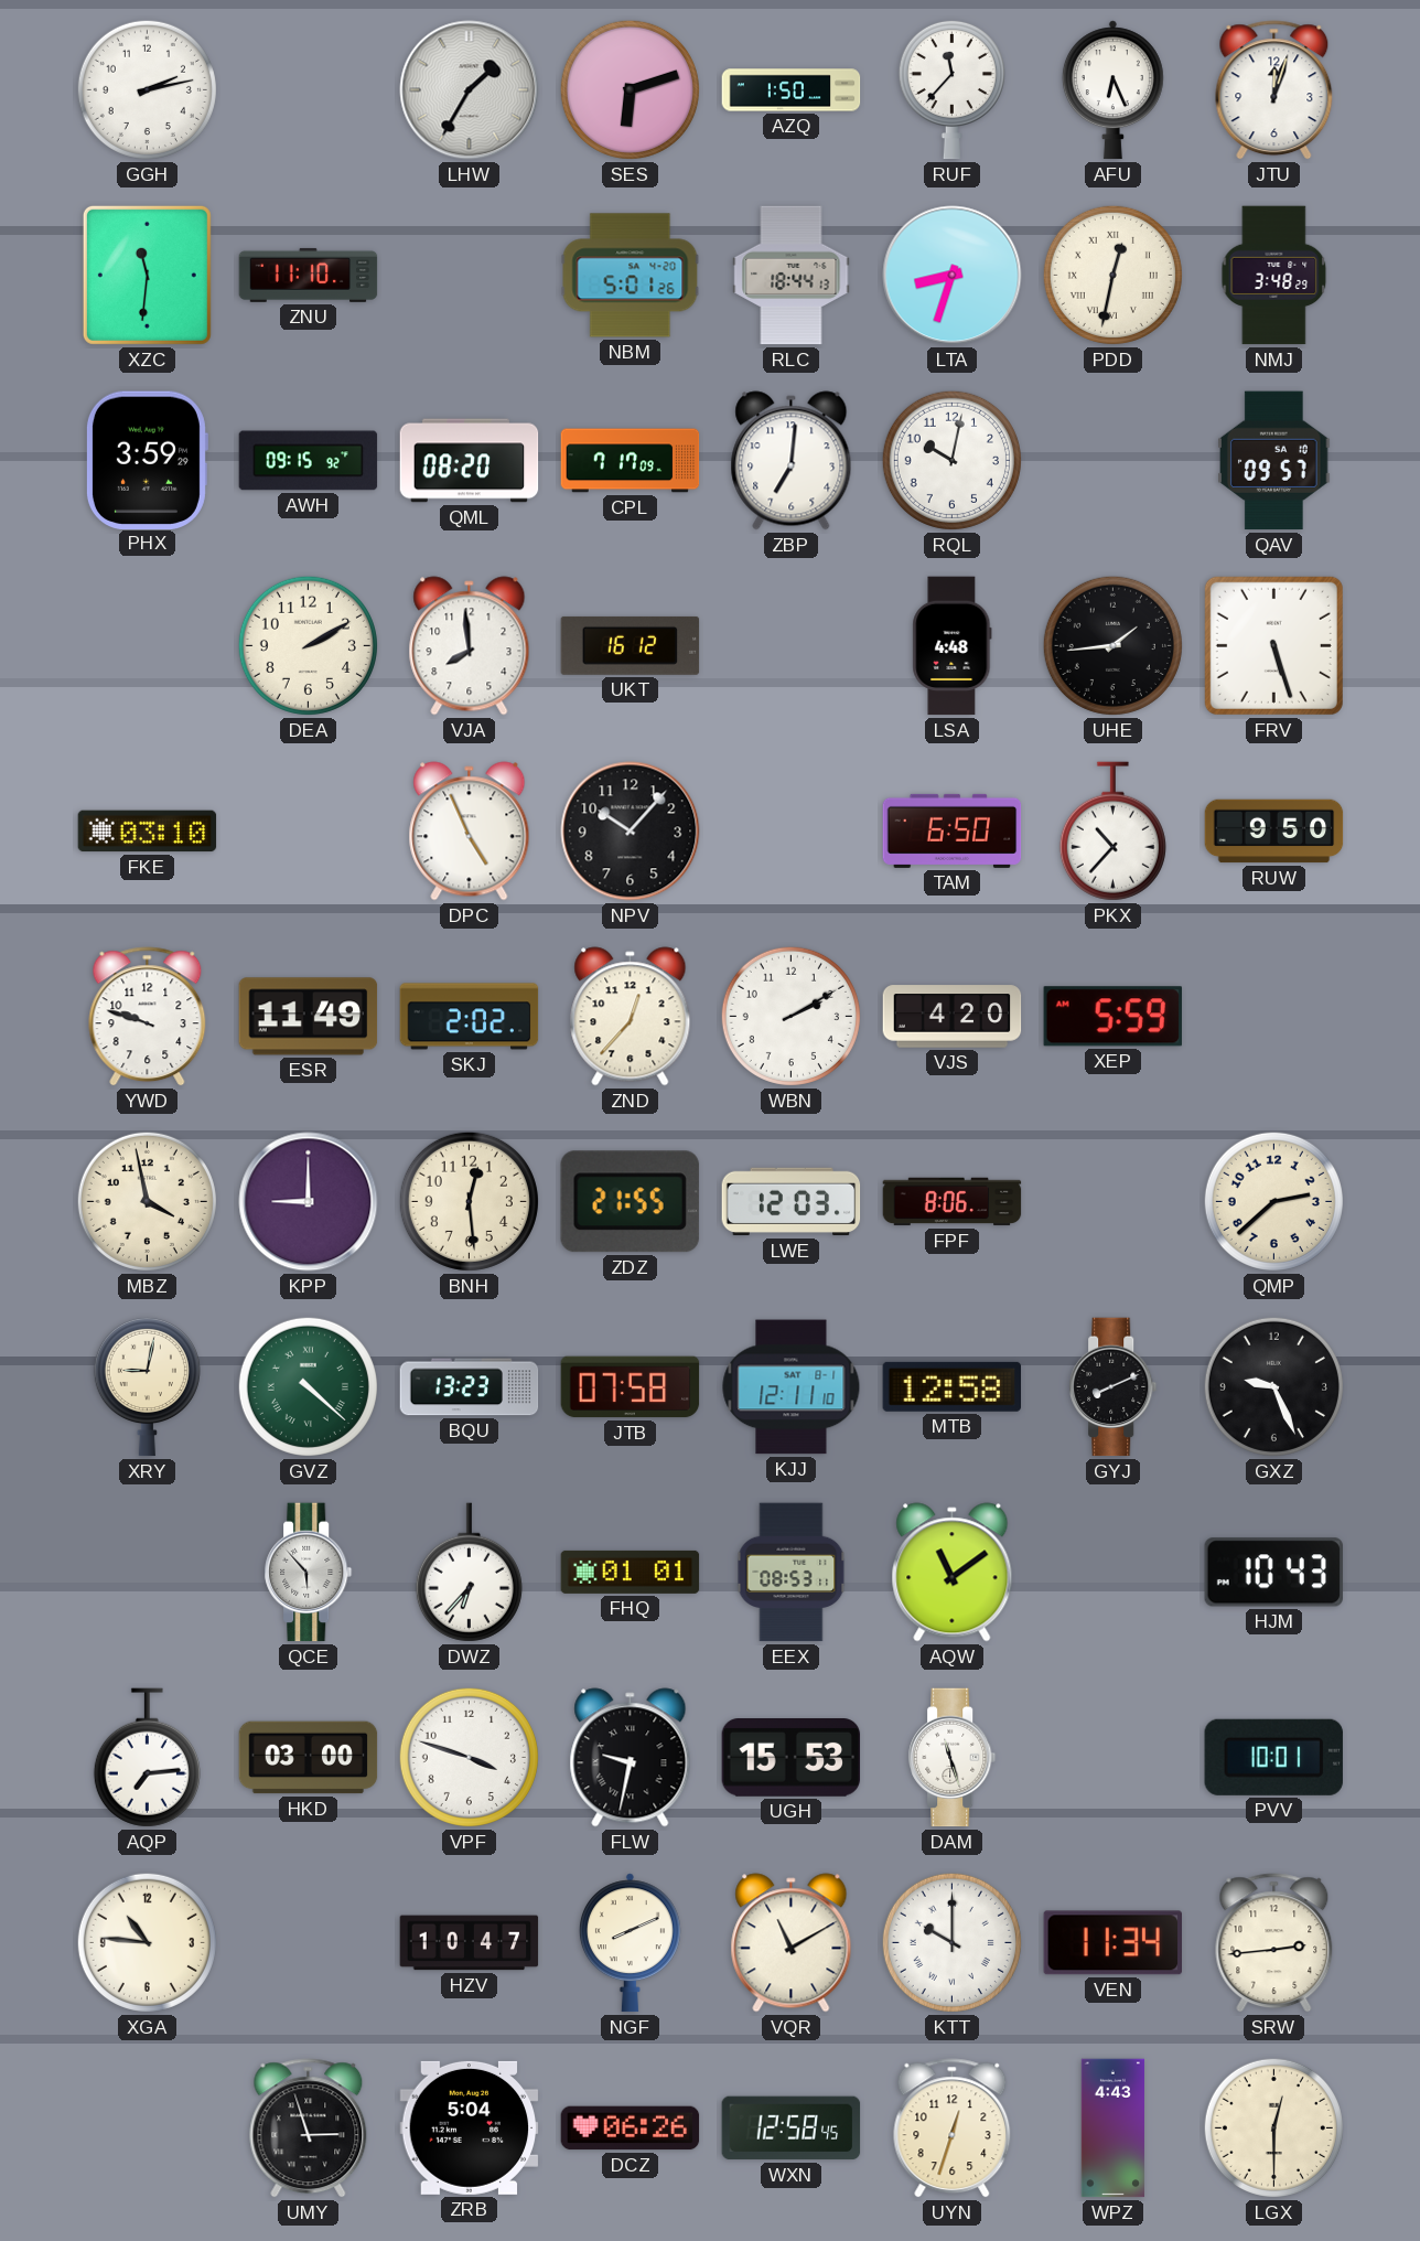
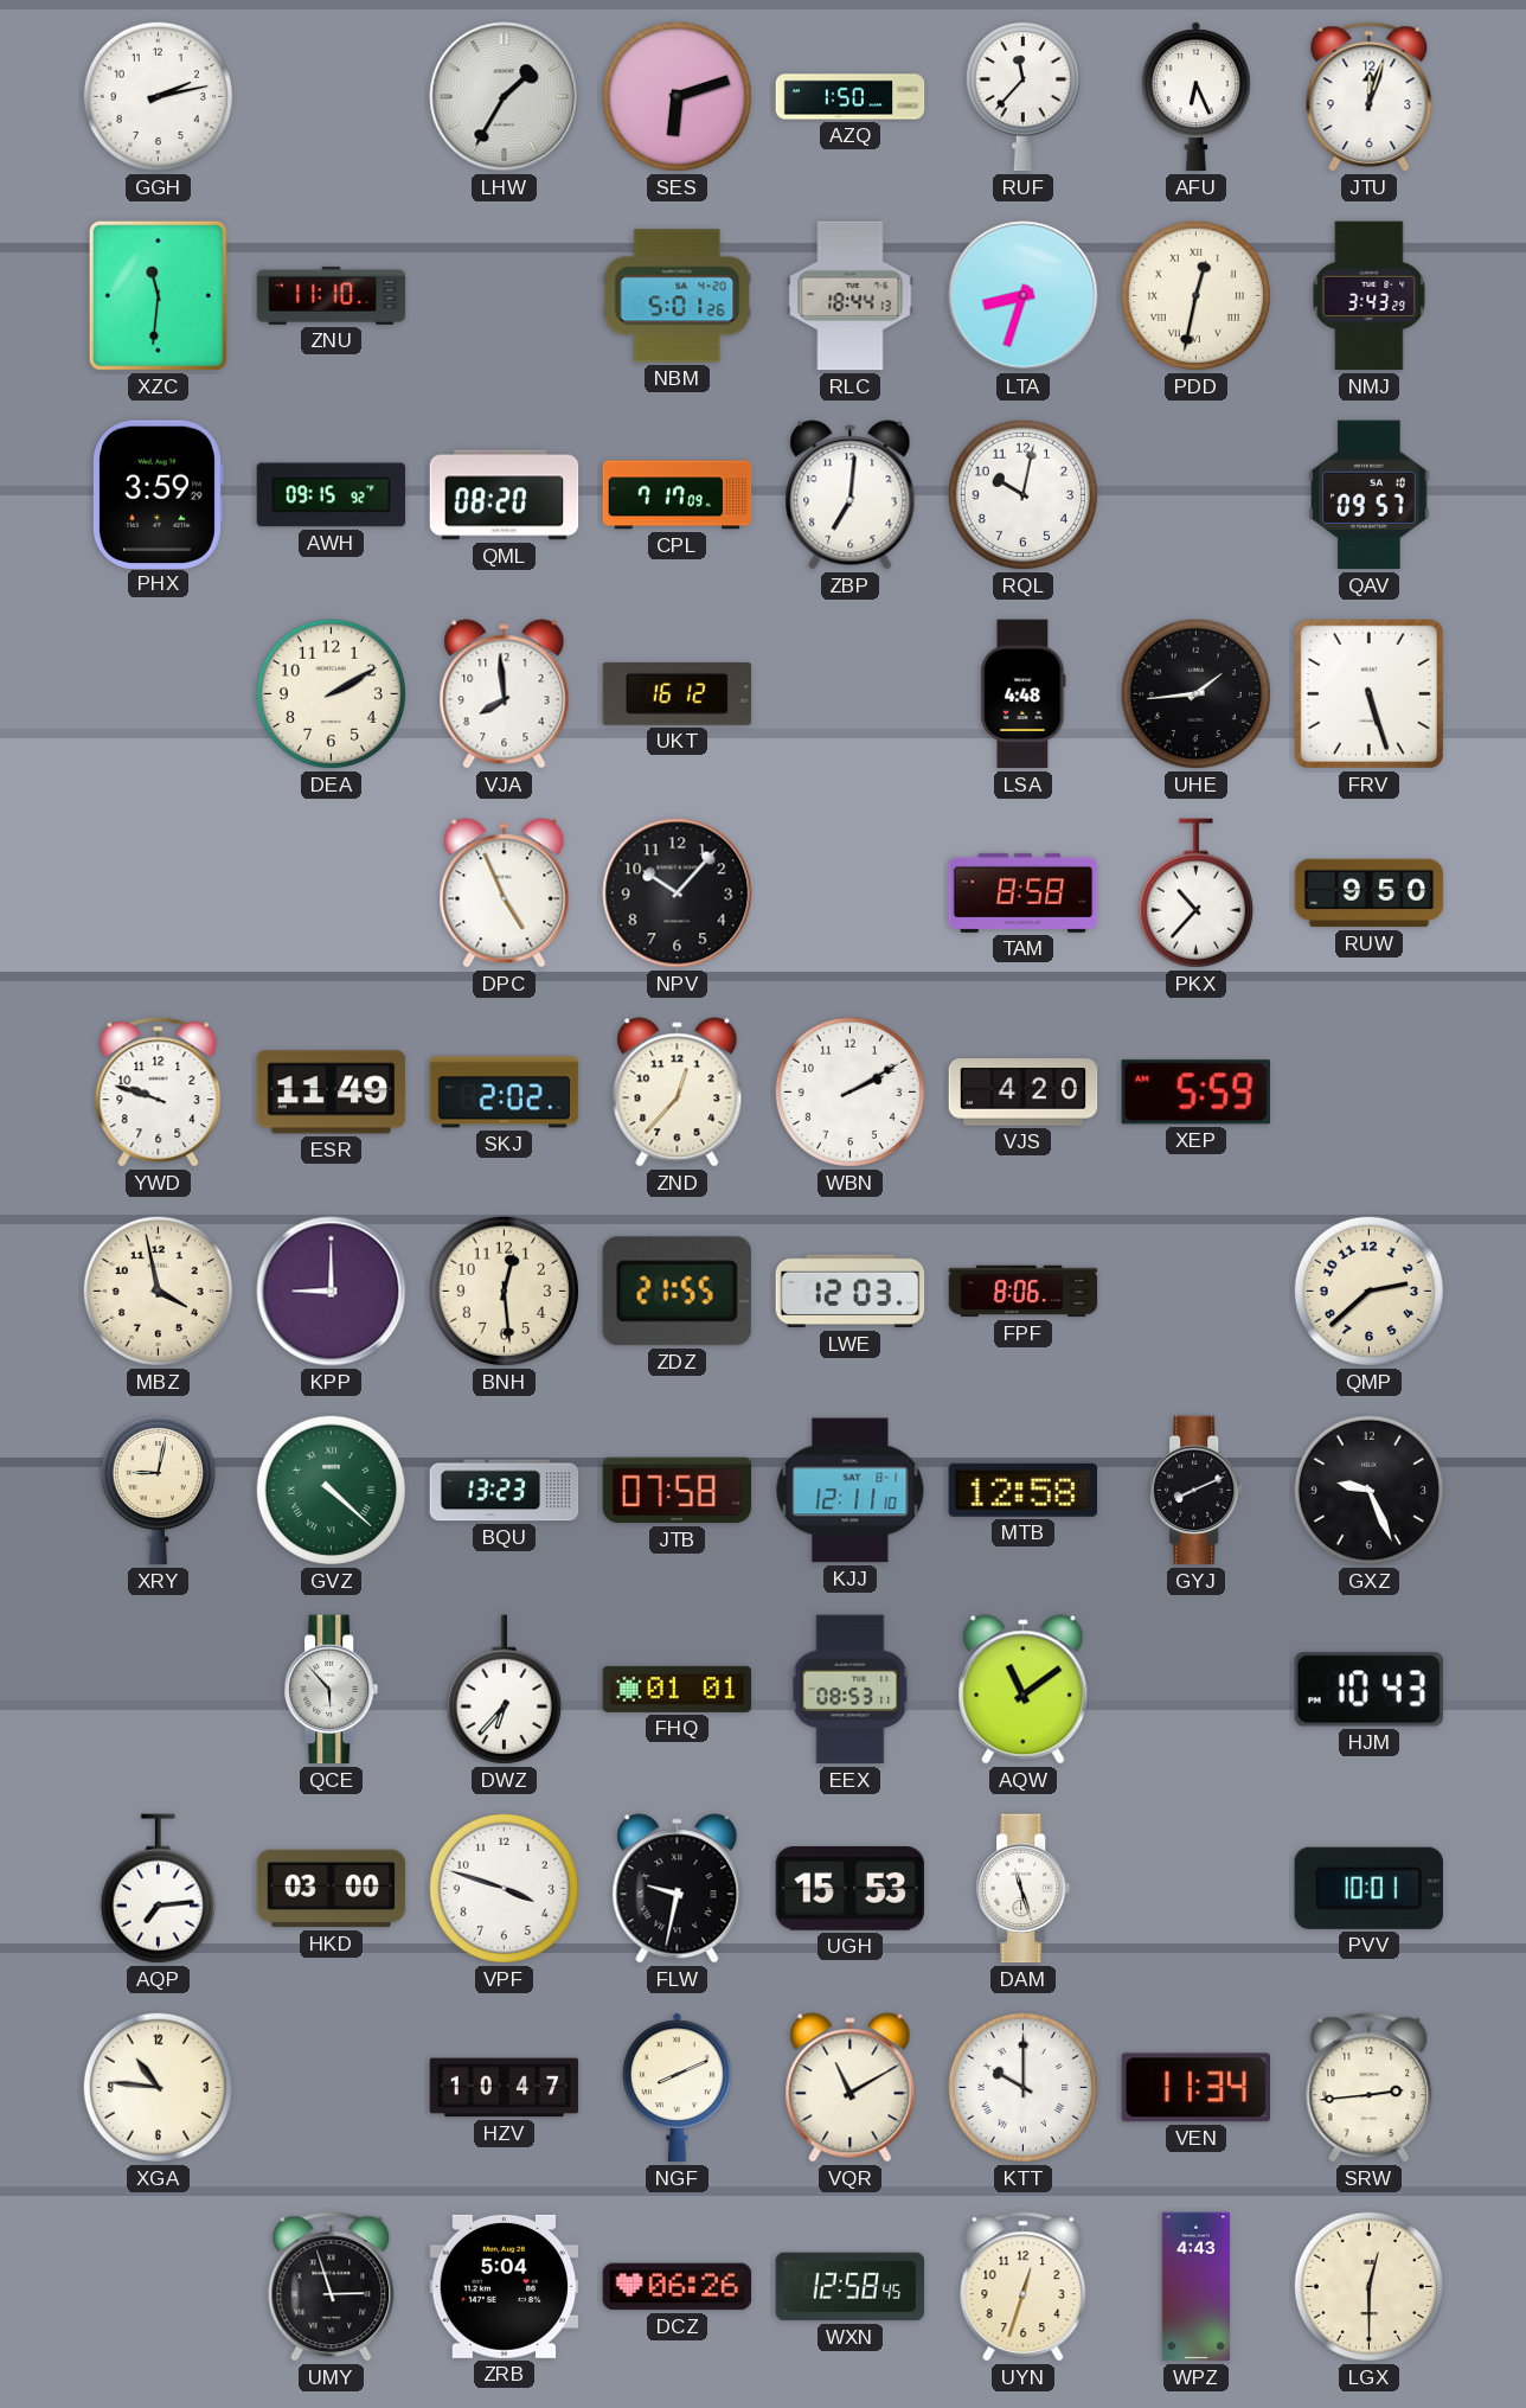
NMJ: 3:48 -> 3:43
FKE: 03:10 -> none
TAM: 6:50 -> 8:58
